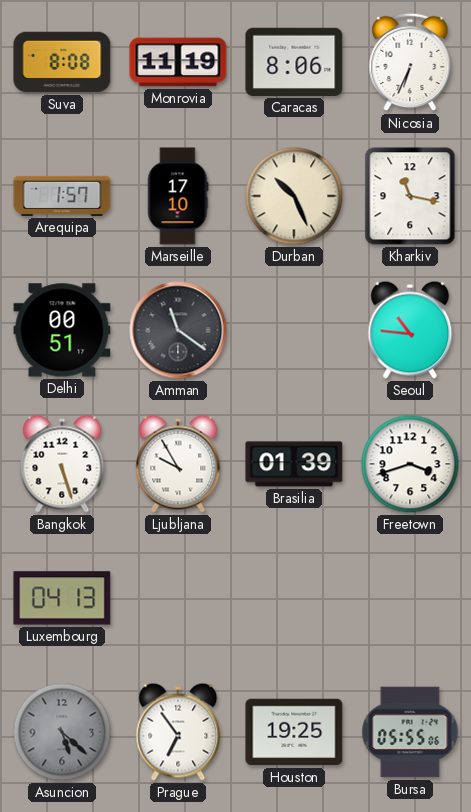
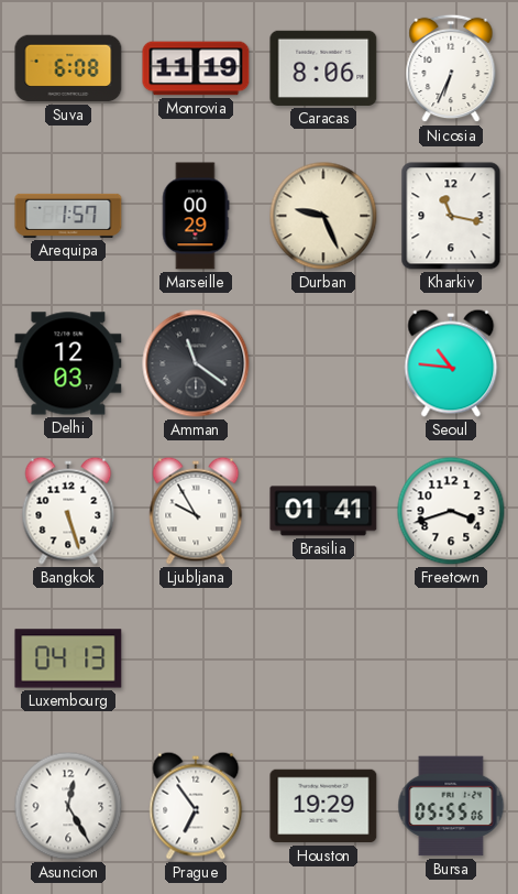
Suva: 8:08 -> 6:08
Marseille: 17:10 -> 00:29
Durban: 10:26 -> 9:26
Delhi: 00:51 -> 12:03
Brasilia: 01:39 -> 01:41
Asuncion: 5:22 -> 12:25
Asuncion dial: grey -> white
Houston: 19:25 -> 19:29
